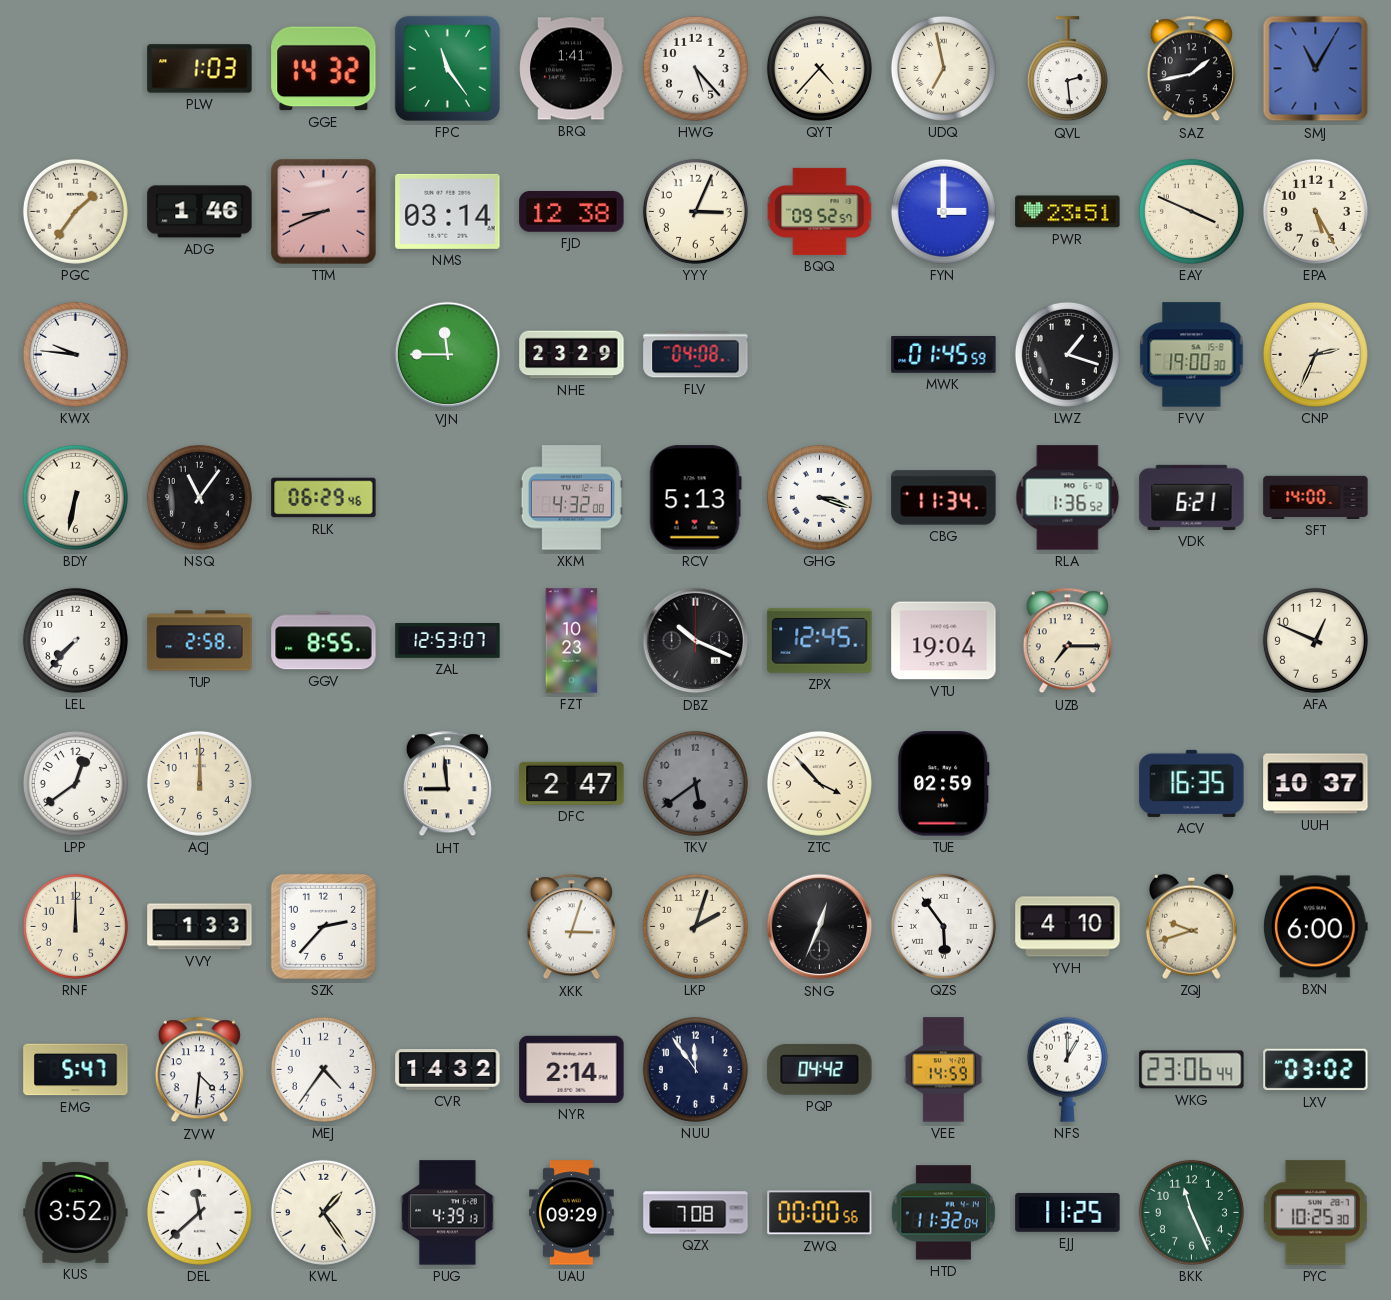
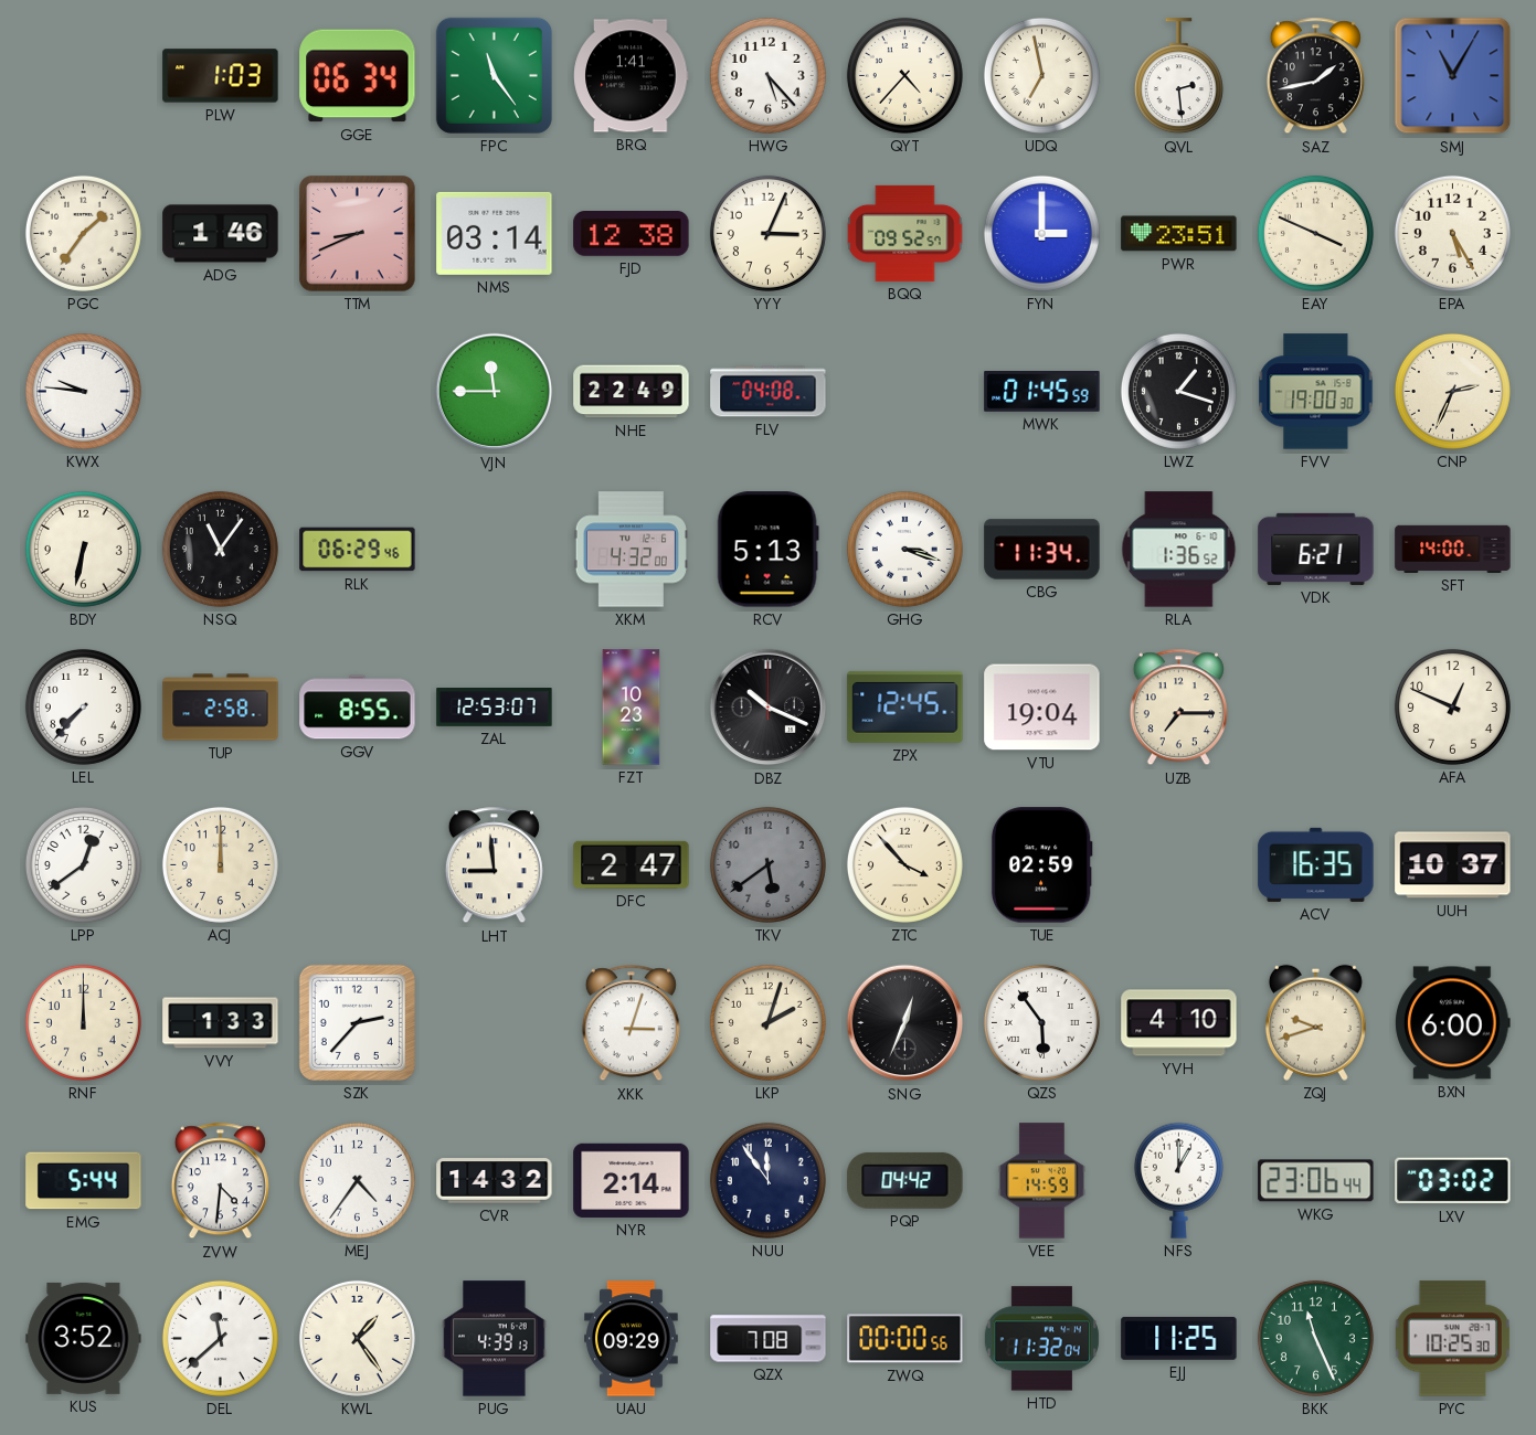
GGE: 14:32 -> 06:34
NHE: 23:29 -> 22:49
EMG: 5:47 -> 5:44
